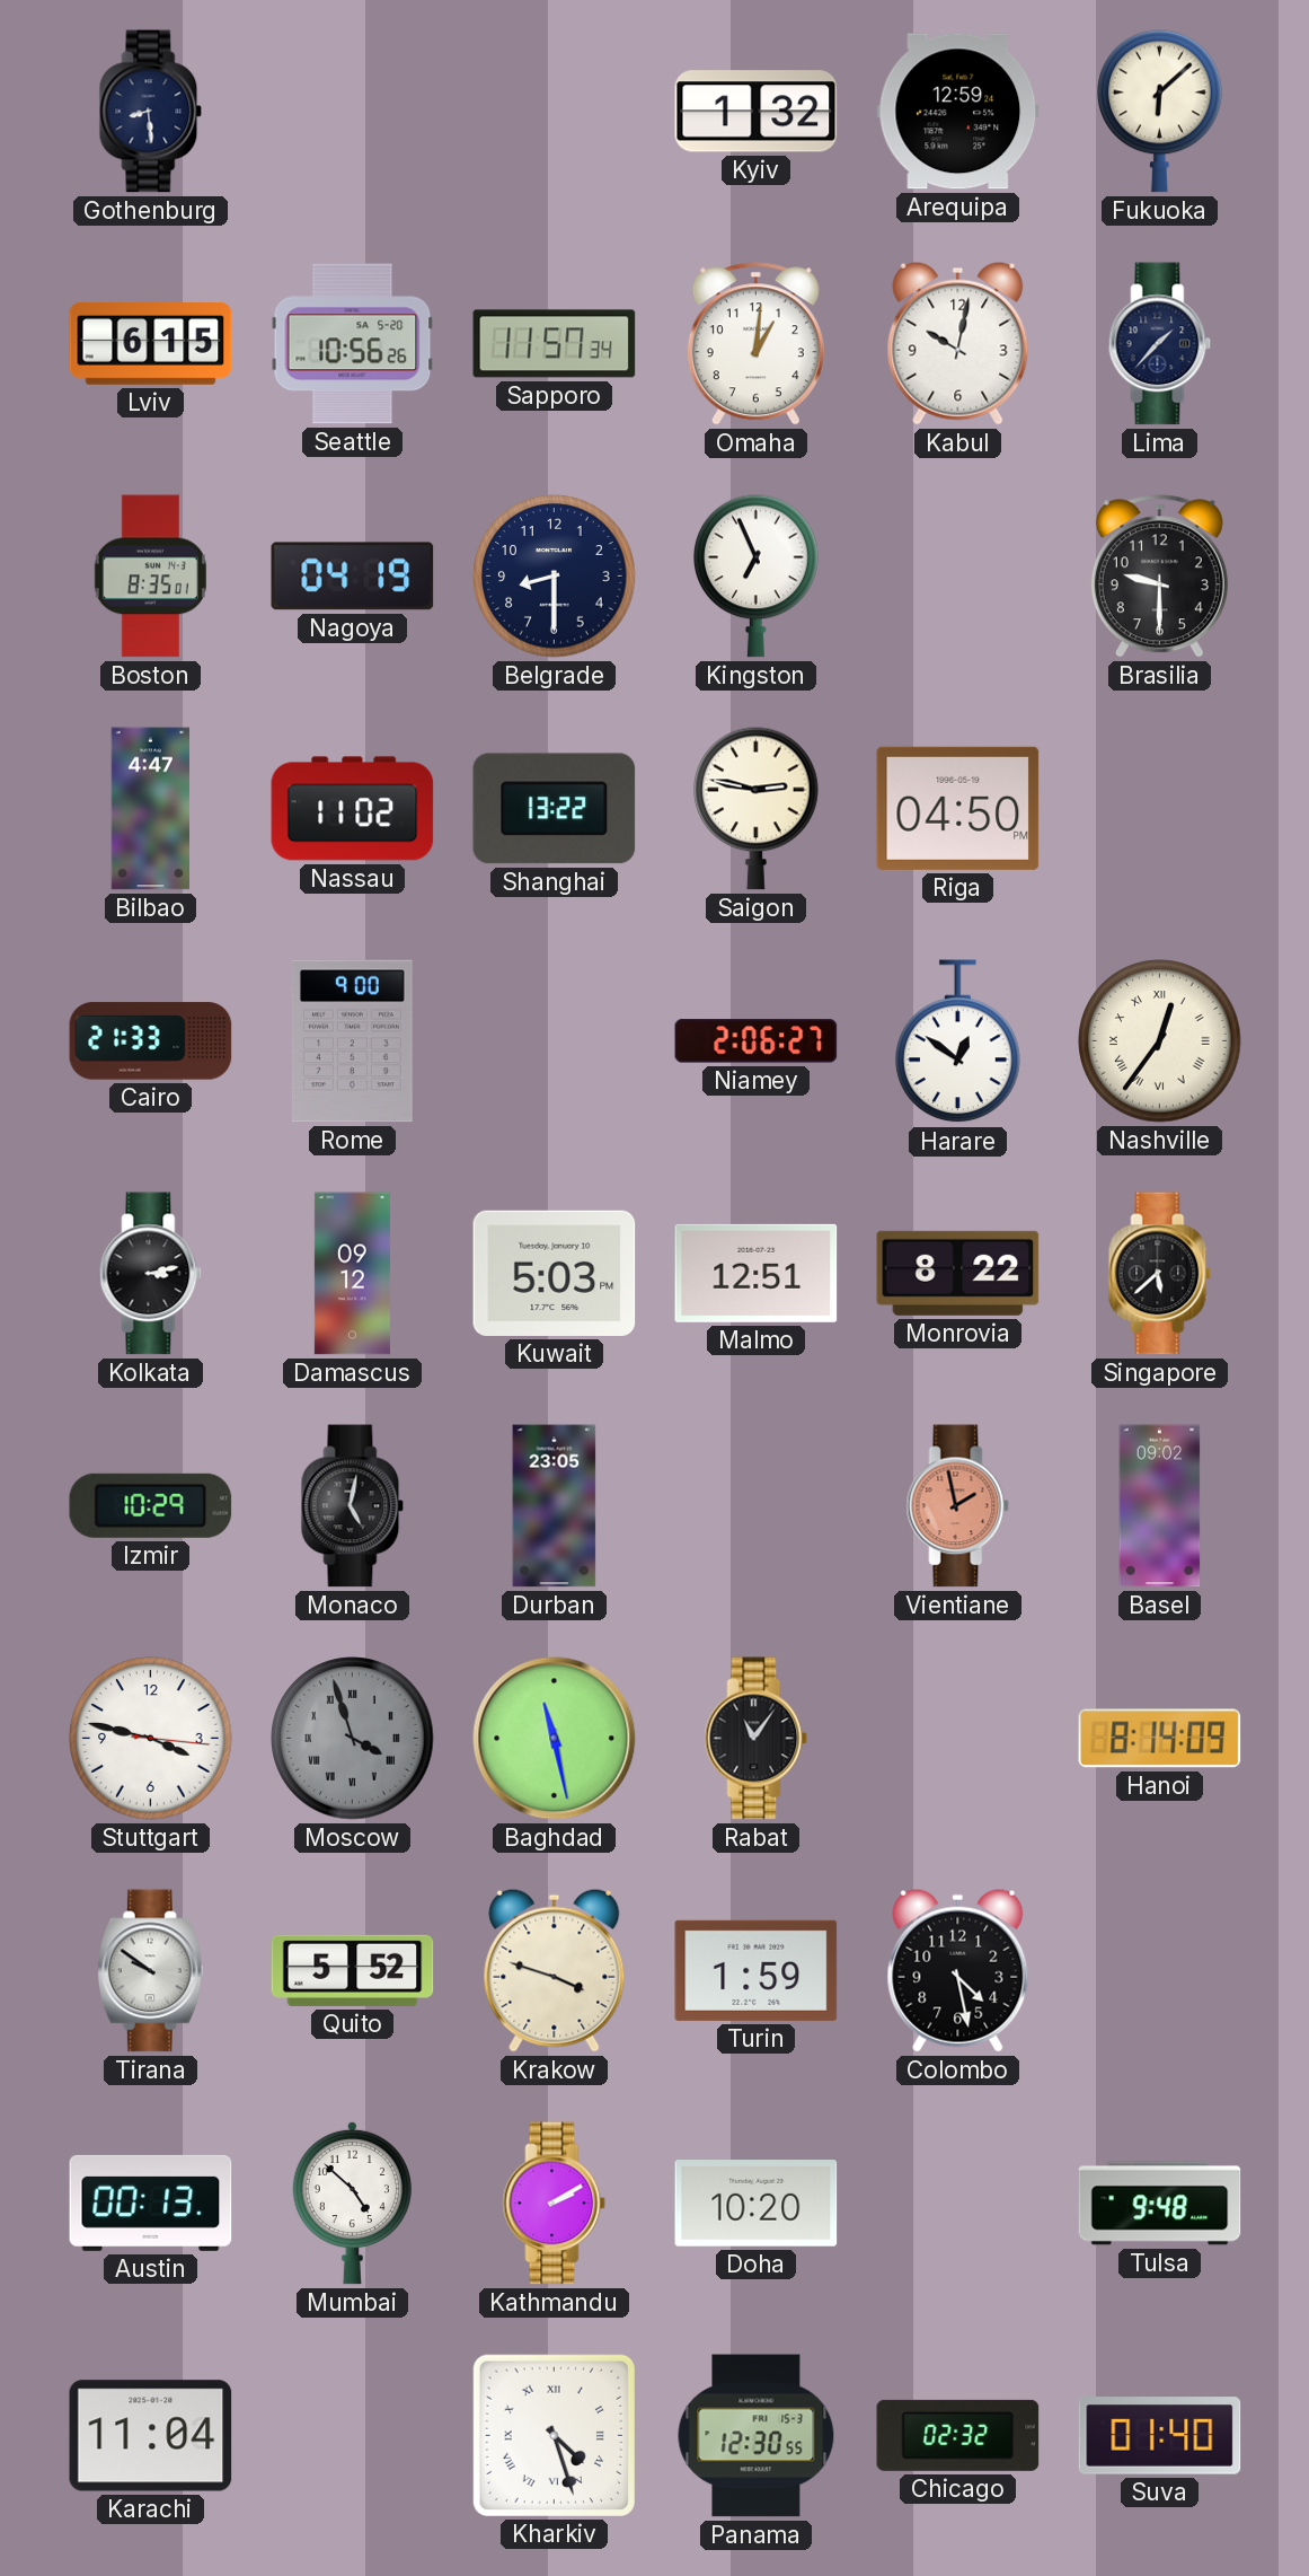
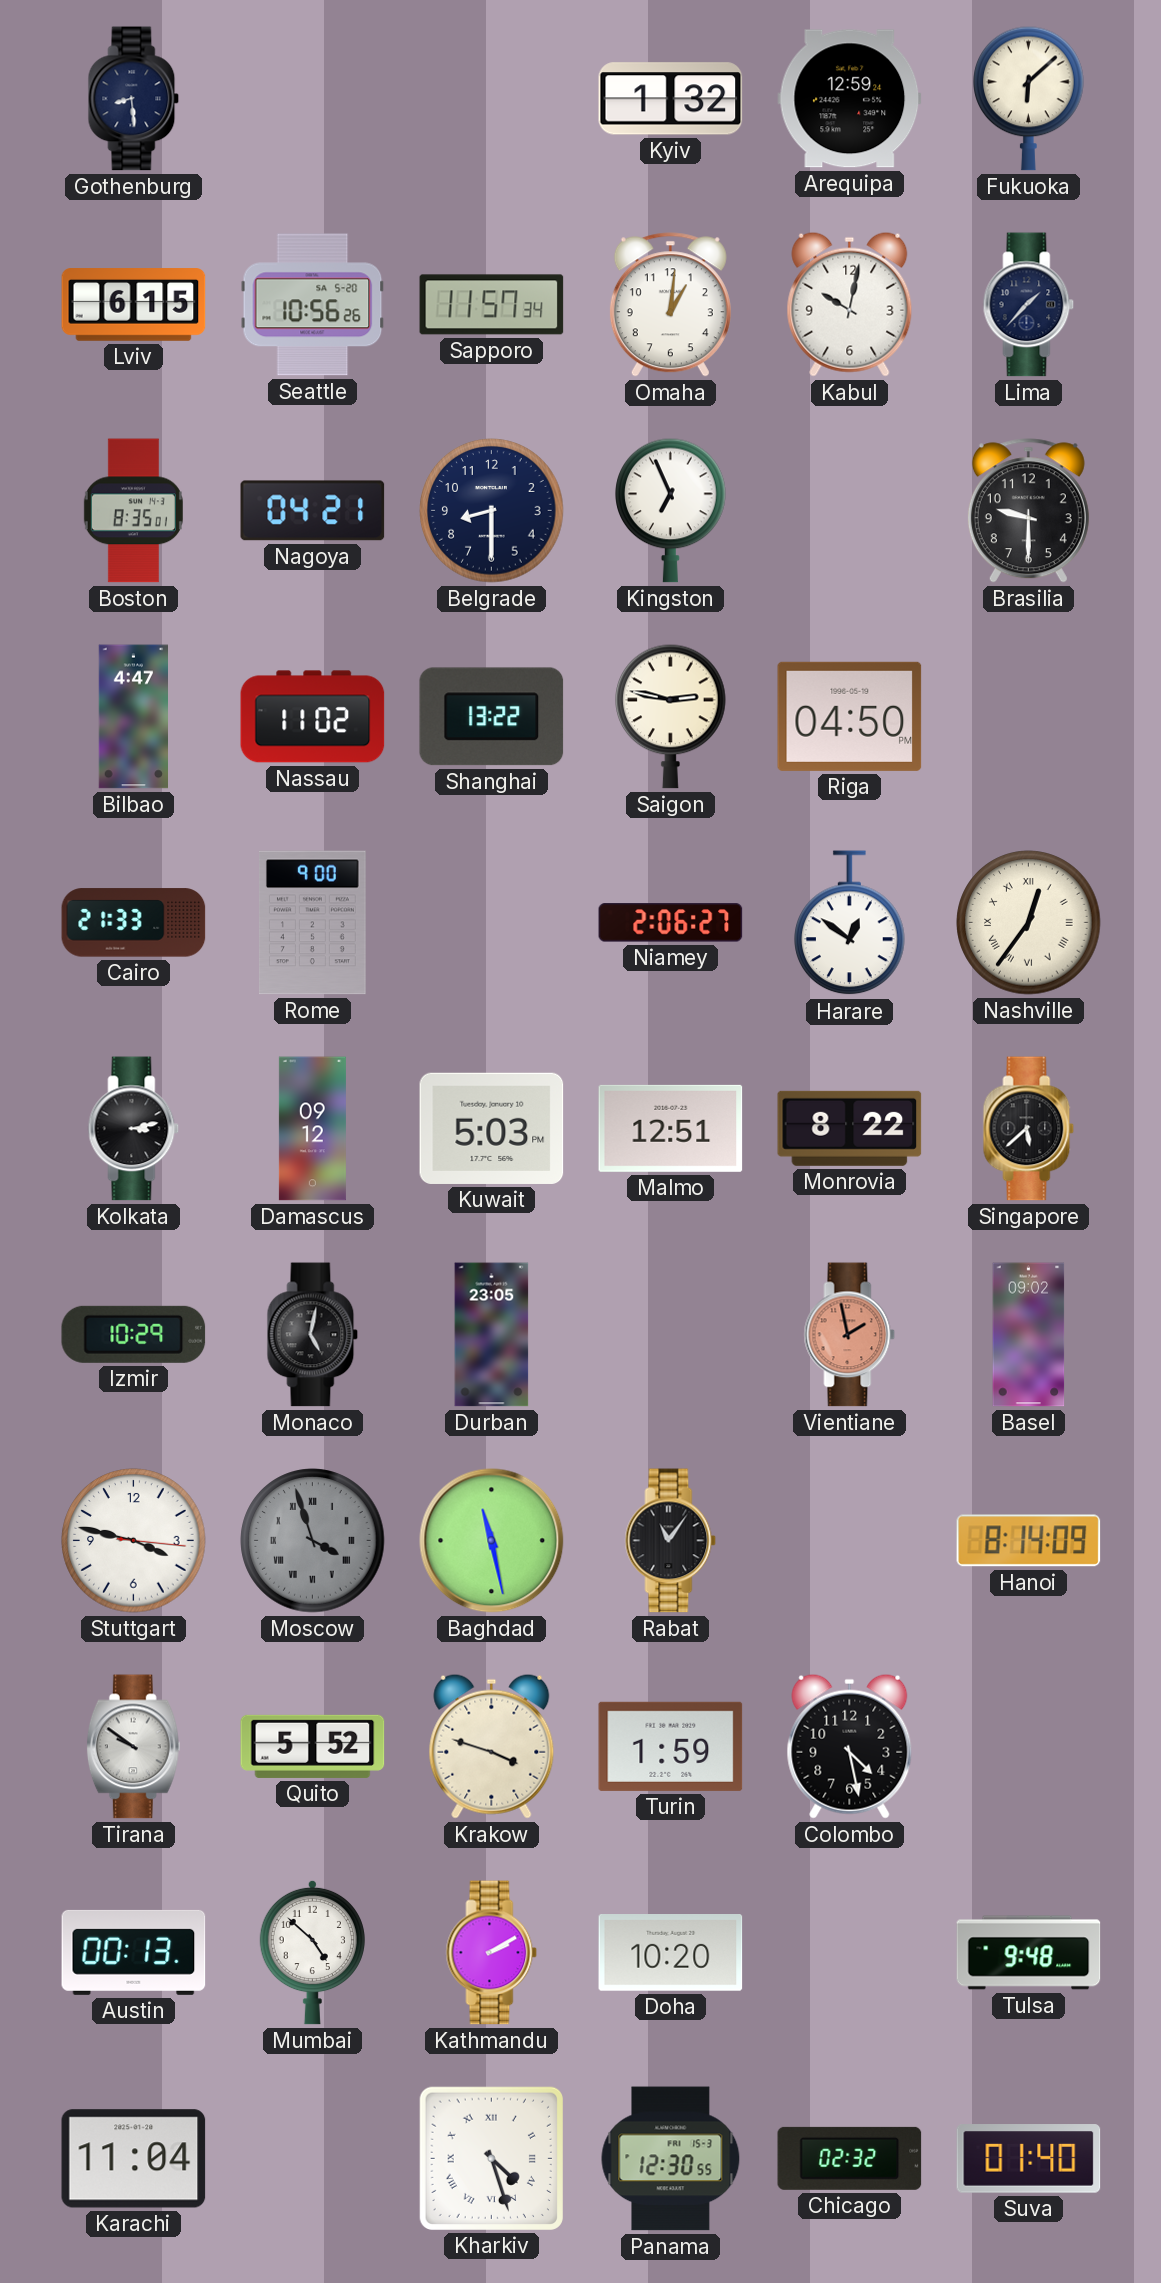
Nagoya: 04:19 -> 04:21
